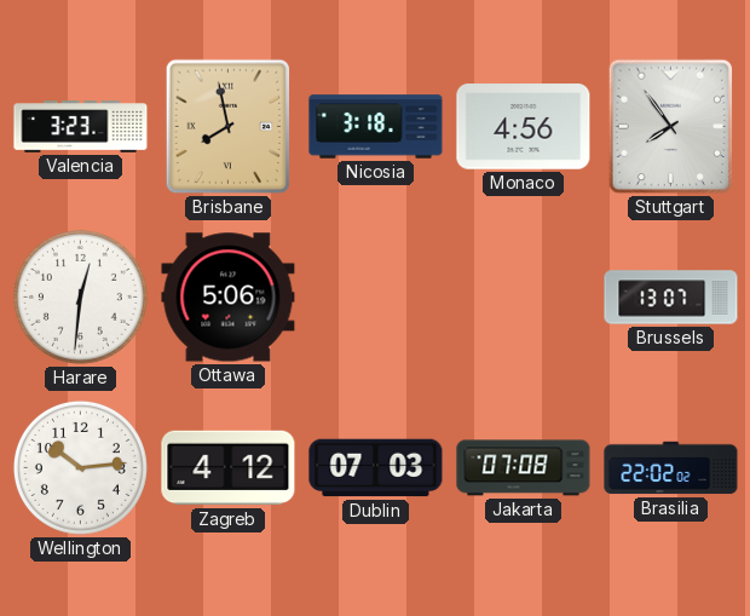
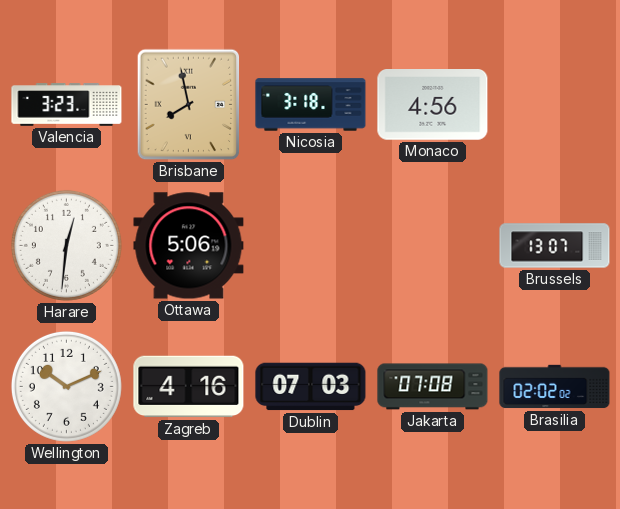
Stuttgart: 7:54 -> none
Wellington: 10:14 -> 10:11
Zagreb: 4:12 -> 4:16
Brasilia: 22:02 -> 02:02
